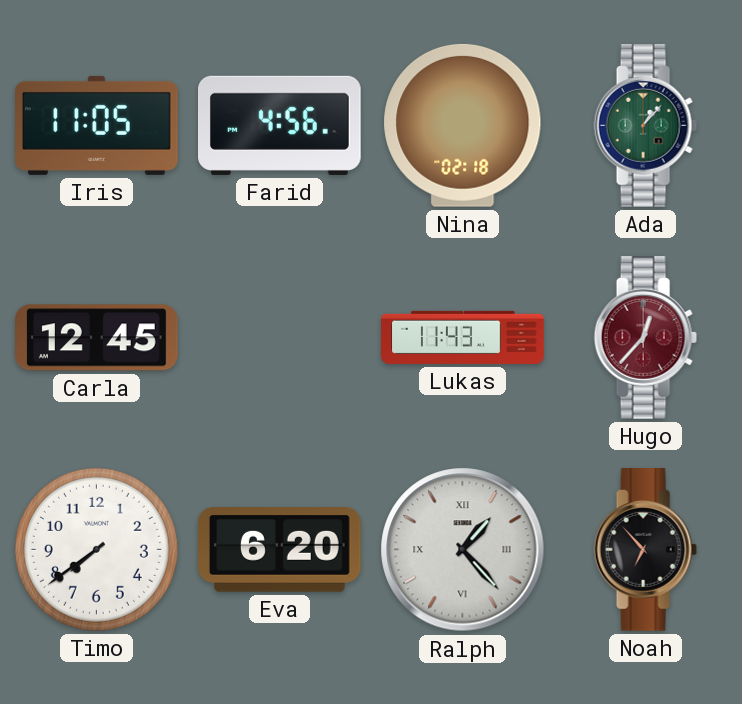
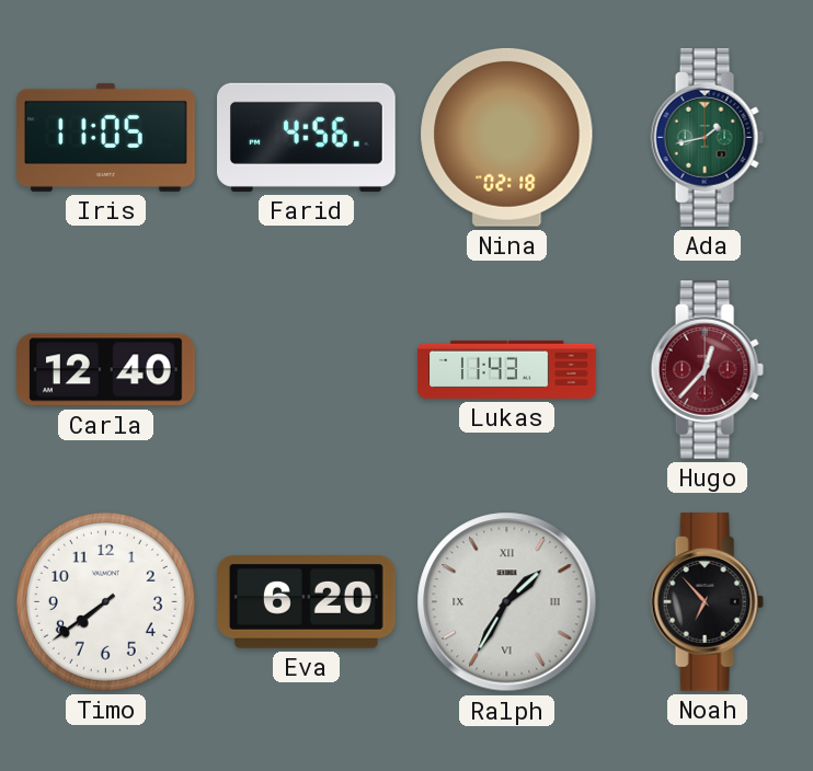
Ada: 1:07 -> 1:43
Carla: 12:45 -> 12:40
Ralph: 1:23 -> 1:35
